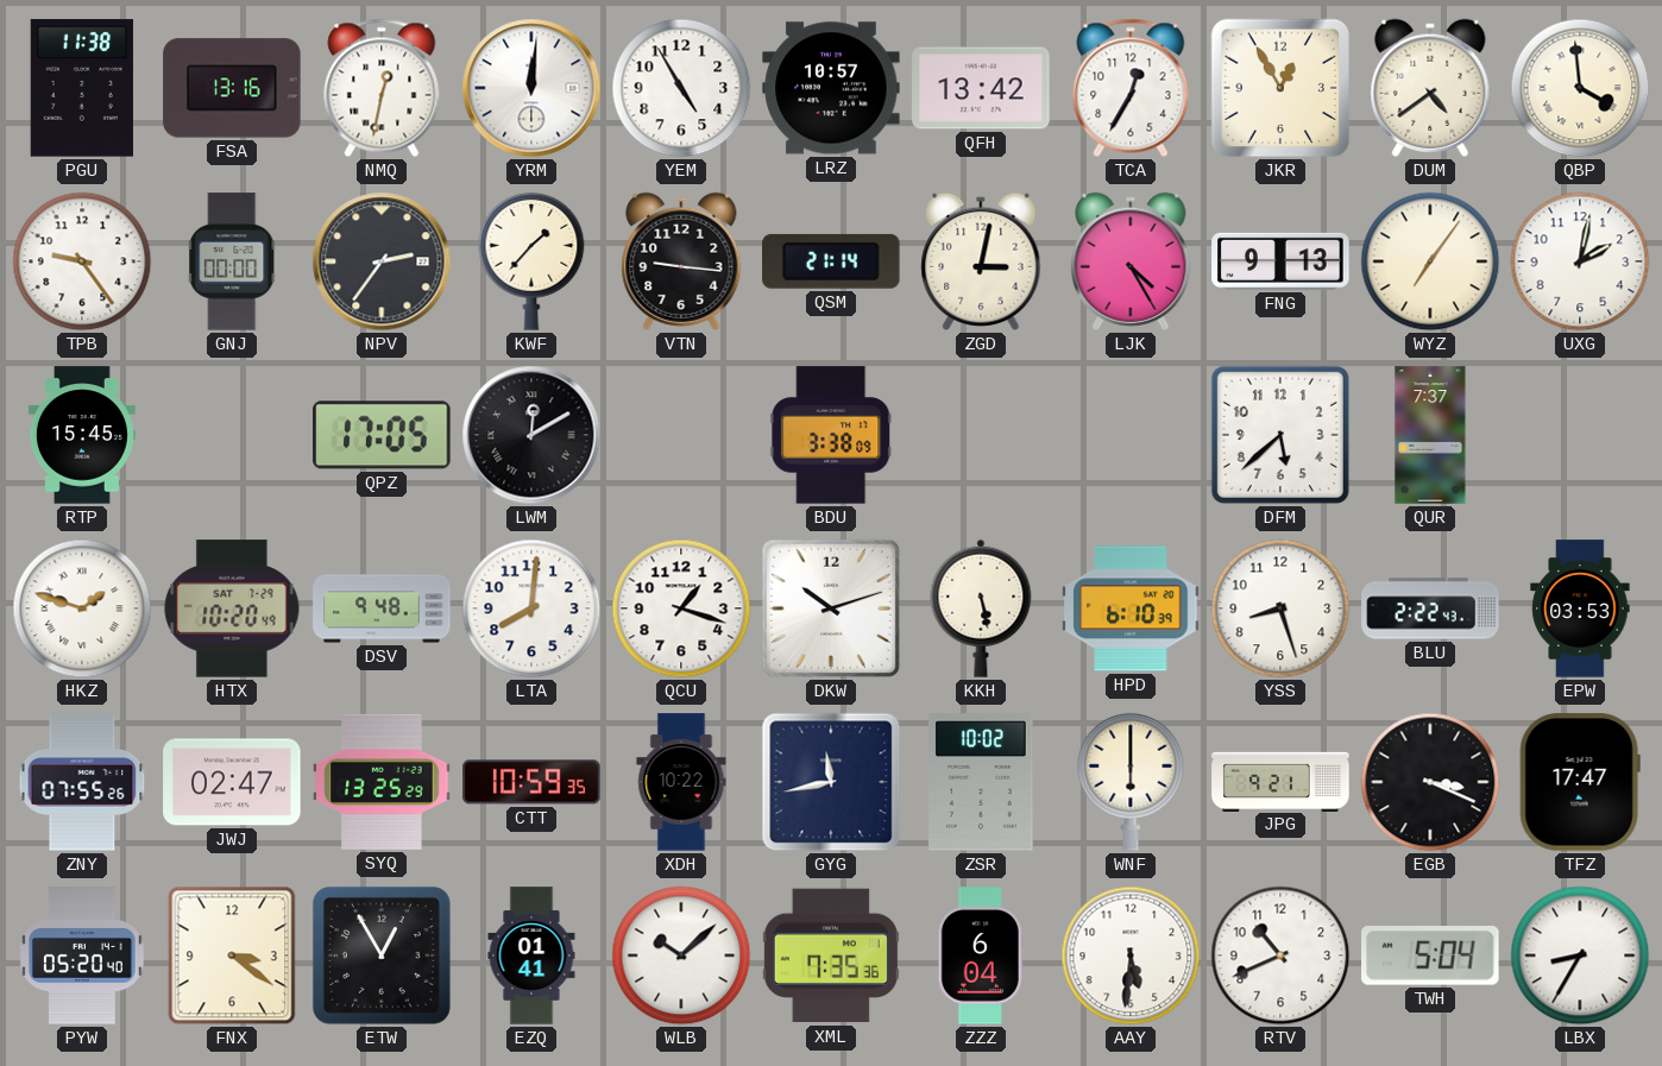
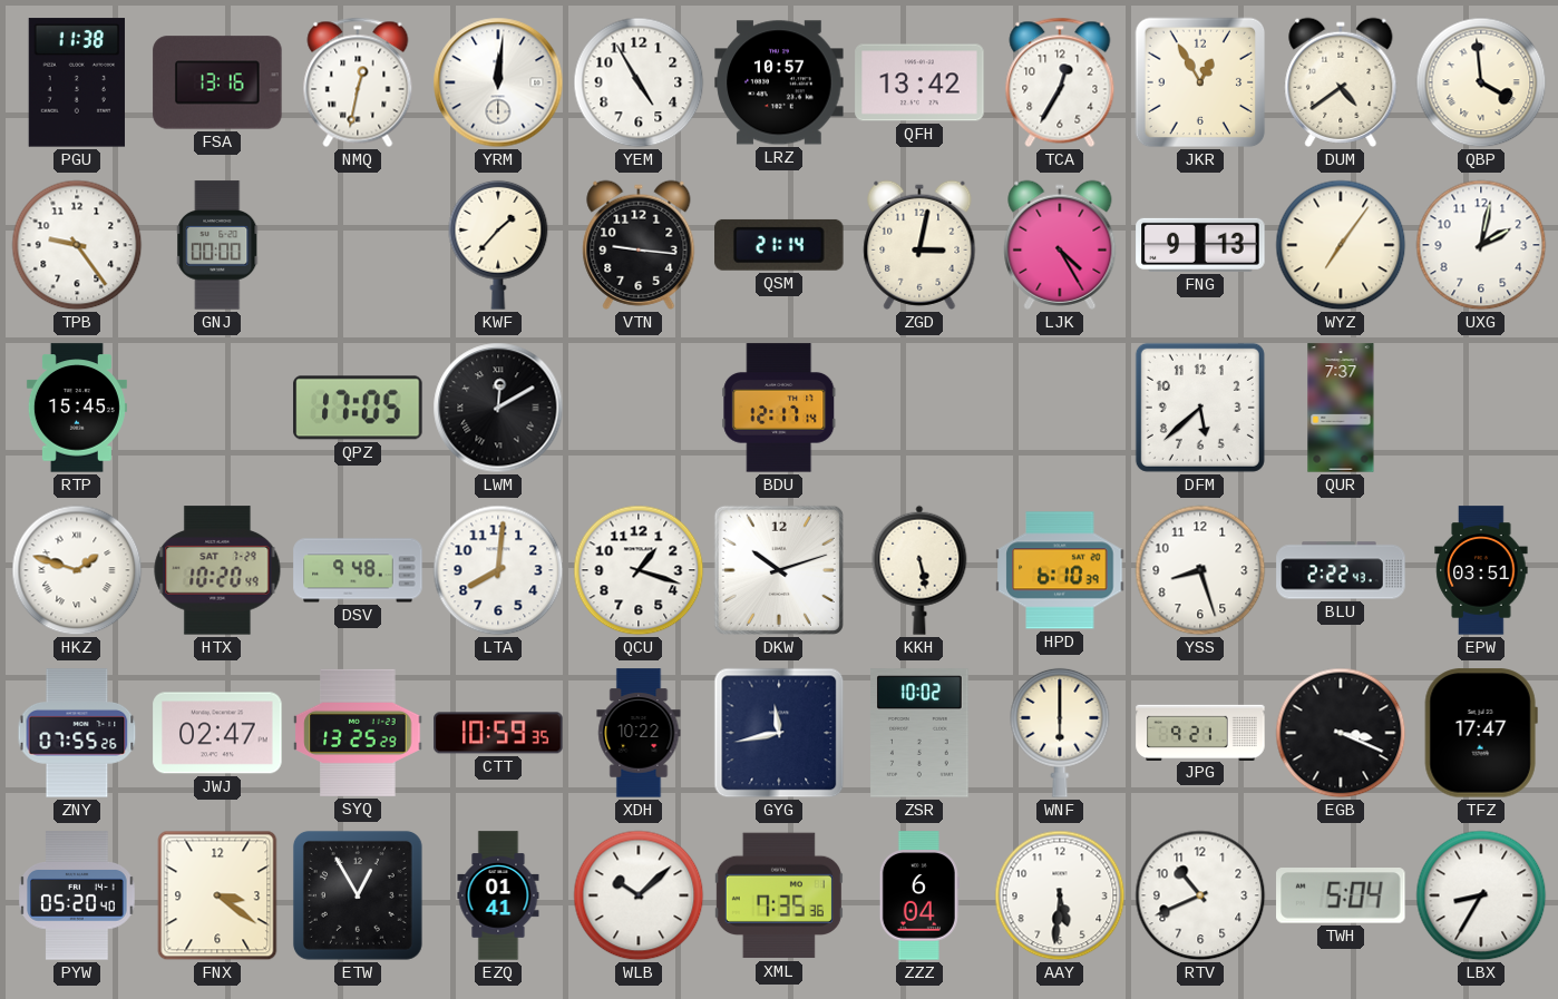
NPV: 2:36 -> none
BDU: 3:38 -> 12:17
EPW: 03:53 -> 03:51
